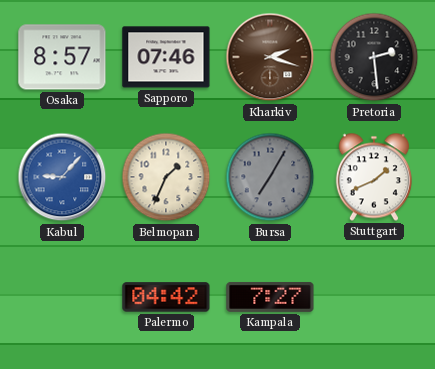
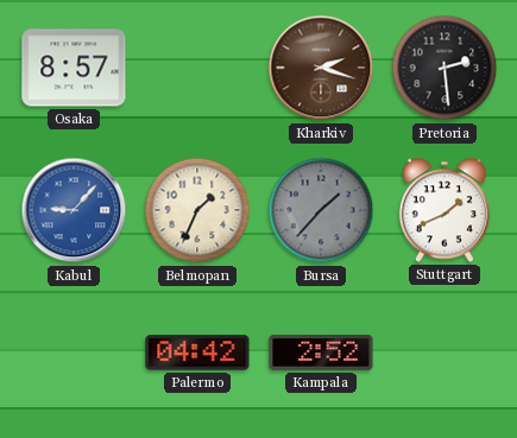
Sapporo: 07:46 -> none
Bursa: 7:05 -> 1:37
Kampala: 7:27 -> 2:52
